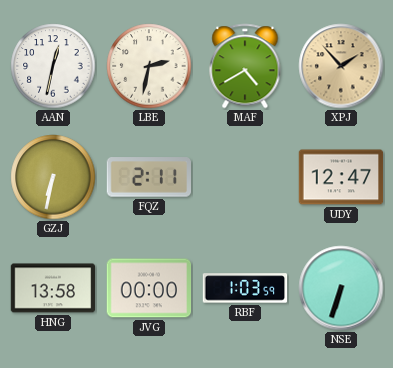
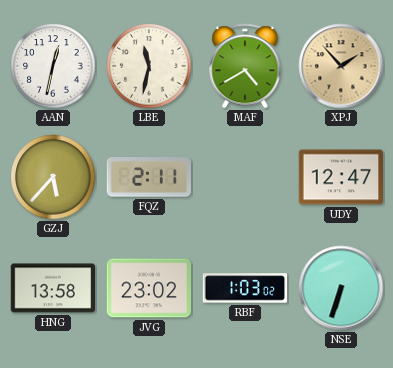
LBE: 2:32 -> 11:32
GZJ: 6:32 -> 5:37
JVG: 00:00 -> 23:02
RBF: 1:03:59 -> 1:03:02
